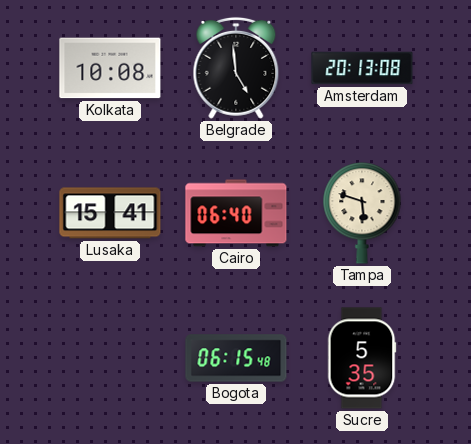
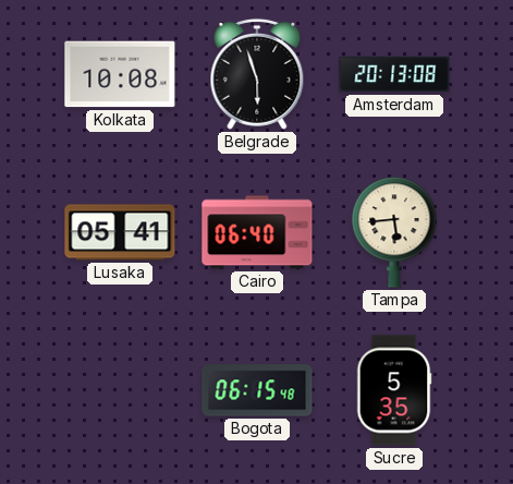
Belgrade: 4:59 -> 5:57
Lusaka: 15:41 -> 05:41
Tampa: 5:48 -> 5:44
